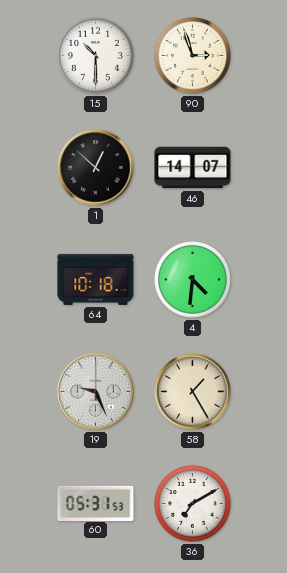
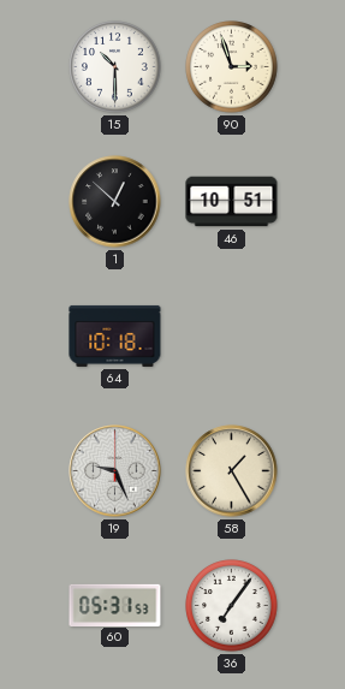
46: 14:07 -> 10:51
4: 4:31 -> none
36: 7:10 -> 7:06
